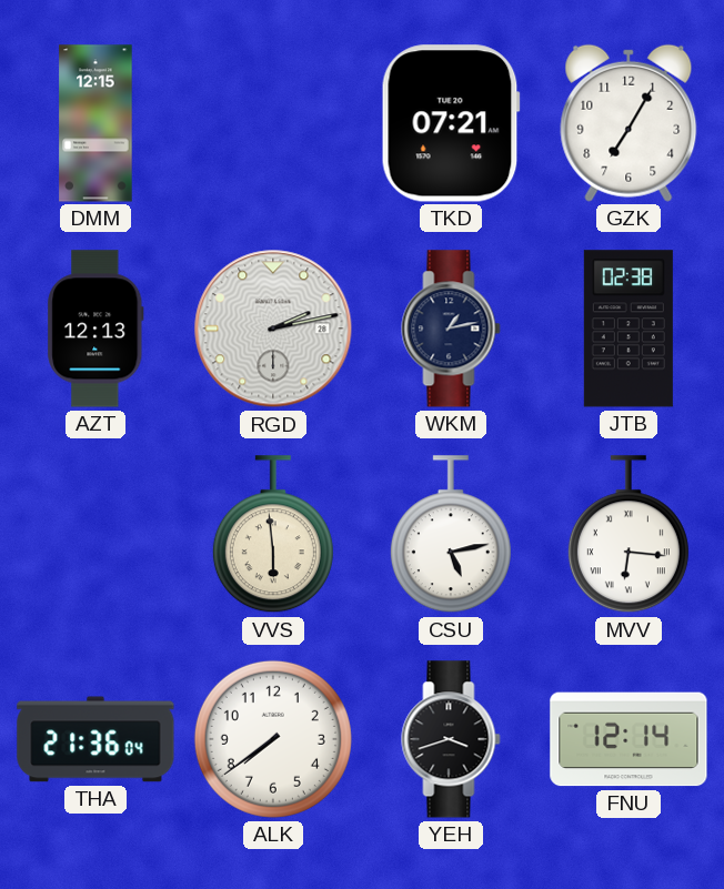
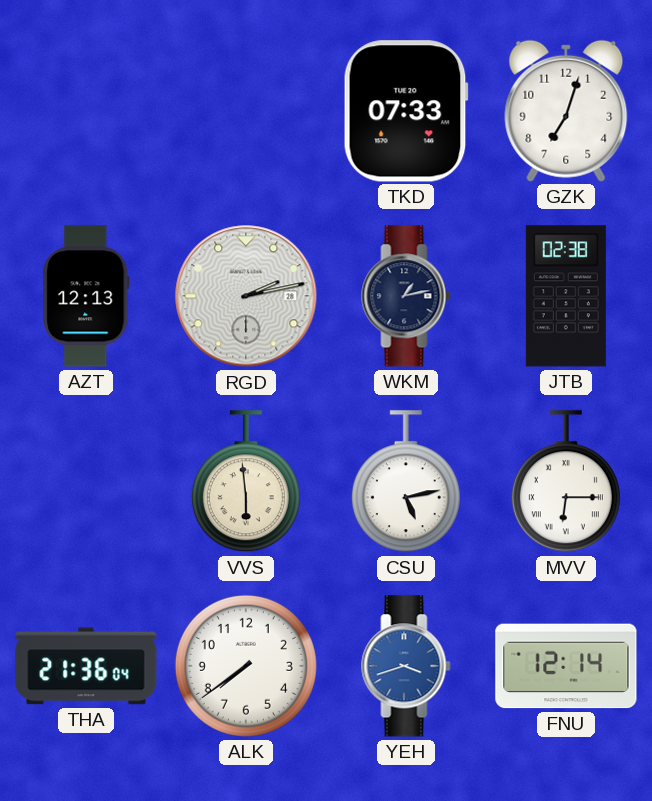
DMM: 12:15 -> none
TKD: 07:21 -> 07:33
GZK: 7:05 -> 7:03
MVV: 6:16 -> 6:15
YEH dial: black -> blue
